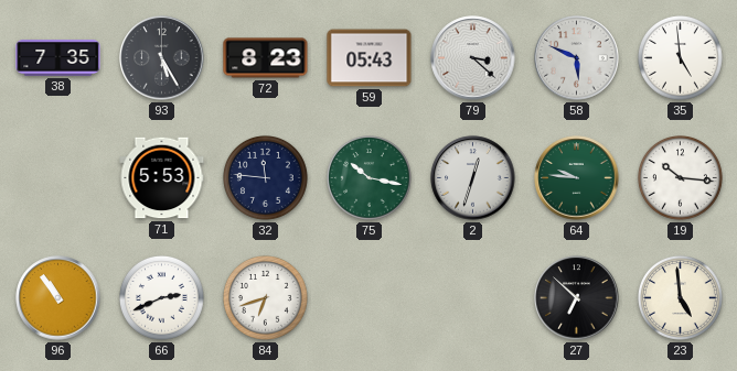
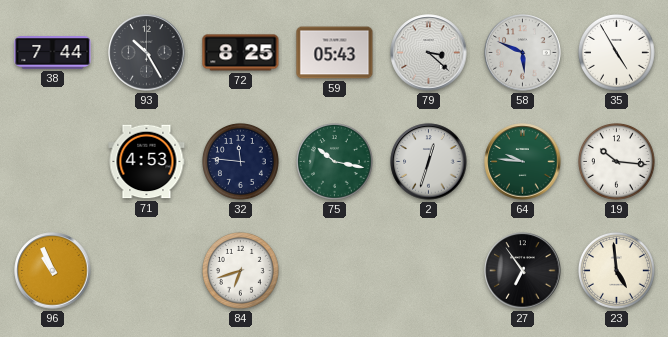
38: 7:35 -> 7:44
93: 5:25 -> 10:25
72: 8:23 -> 8:25
35: 4:59 -> 4:55
71: 5:53 -> 4:53
96: 10:54 -> 10:56
66: 2:41 -> none
27: 6:52 -> 6:54
